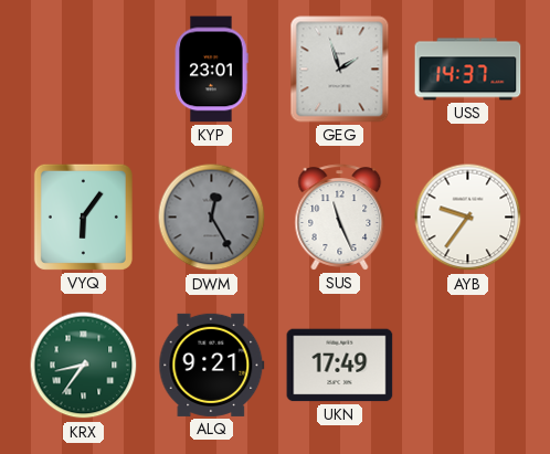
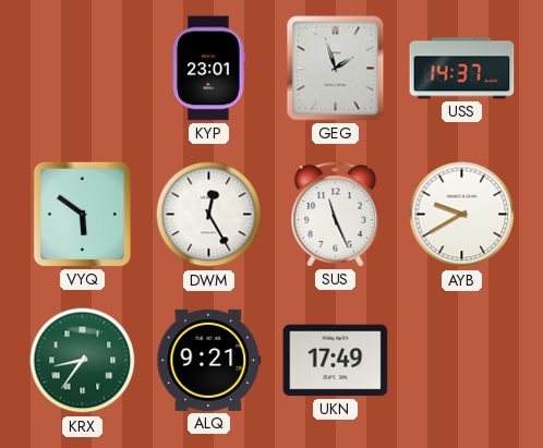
VYQ: 6:06 -> 5:51
DWM dial: grey -> white
AYB: 9:36 -> 9:40
